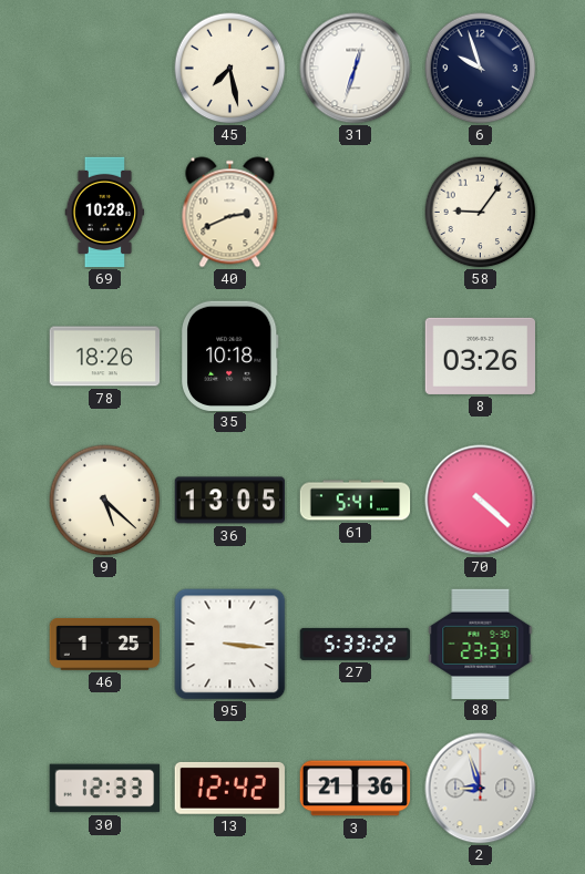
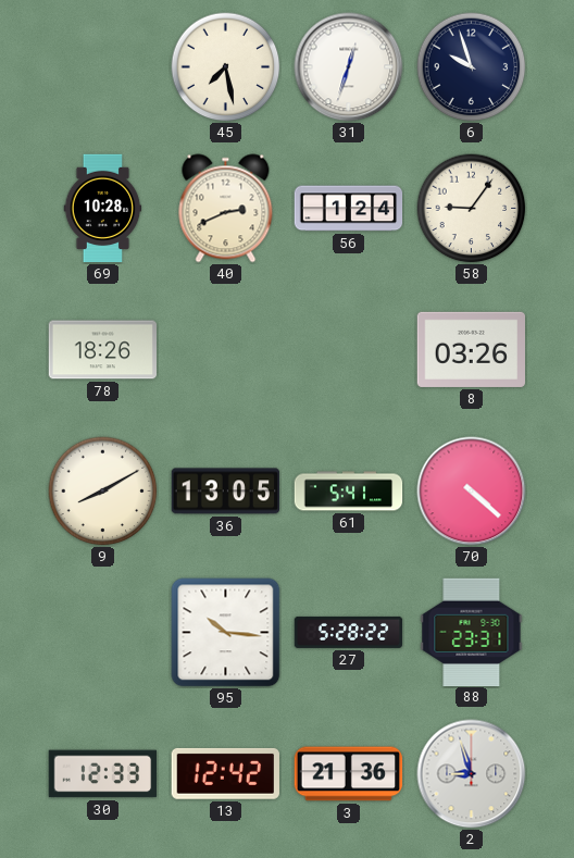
56: none -> 1:24
35: 10:18 -> none
9: 5:22 -> 8:10
46: 1:25 -> none
95: 3:16 -> 10:16
27: 5:33 -> 5:28
